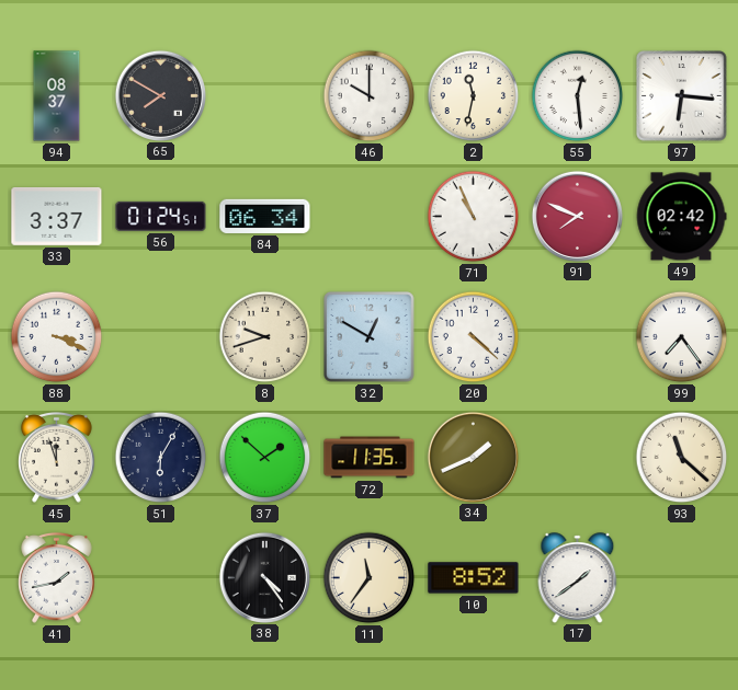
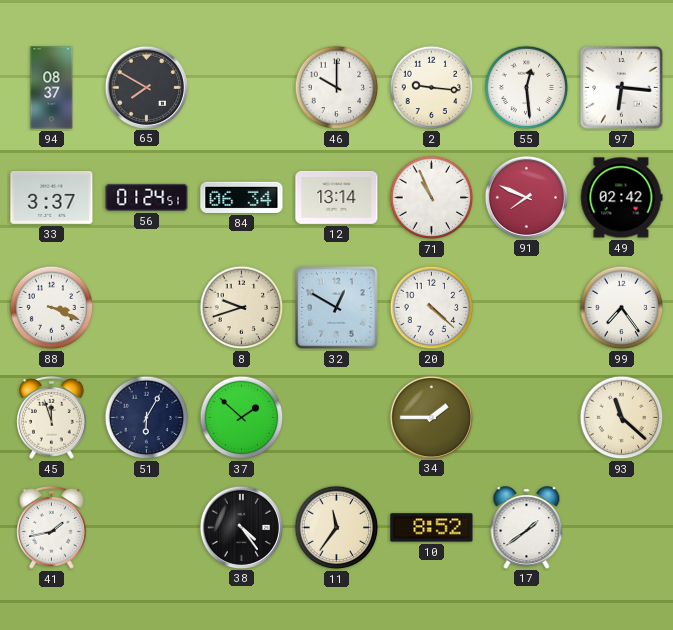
2: 11:32 -> 9:16
12: none -> 13:14
72: 11:35 -> none
34: 1:41 -> 1:45
